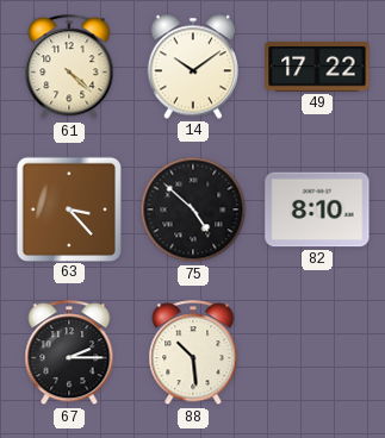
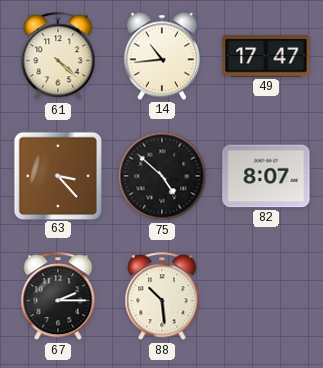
14: 10:09 -> 10:44
49: 17:22 -> 17:47
82: 8:10 -> 8:07
